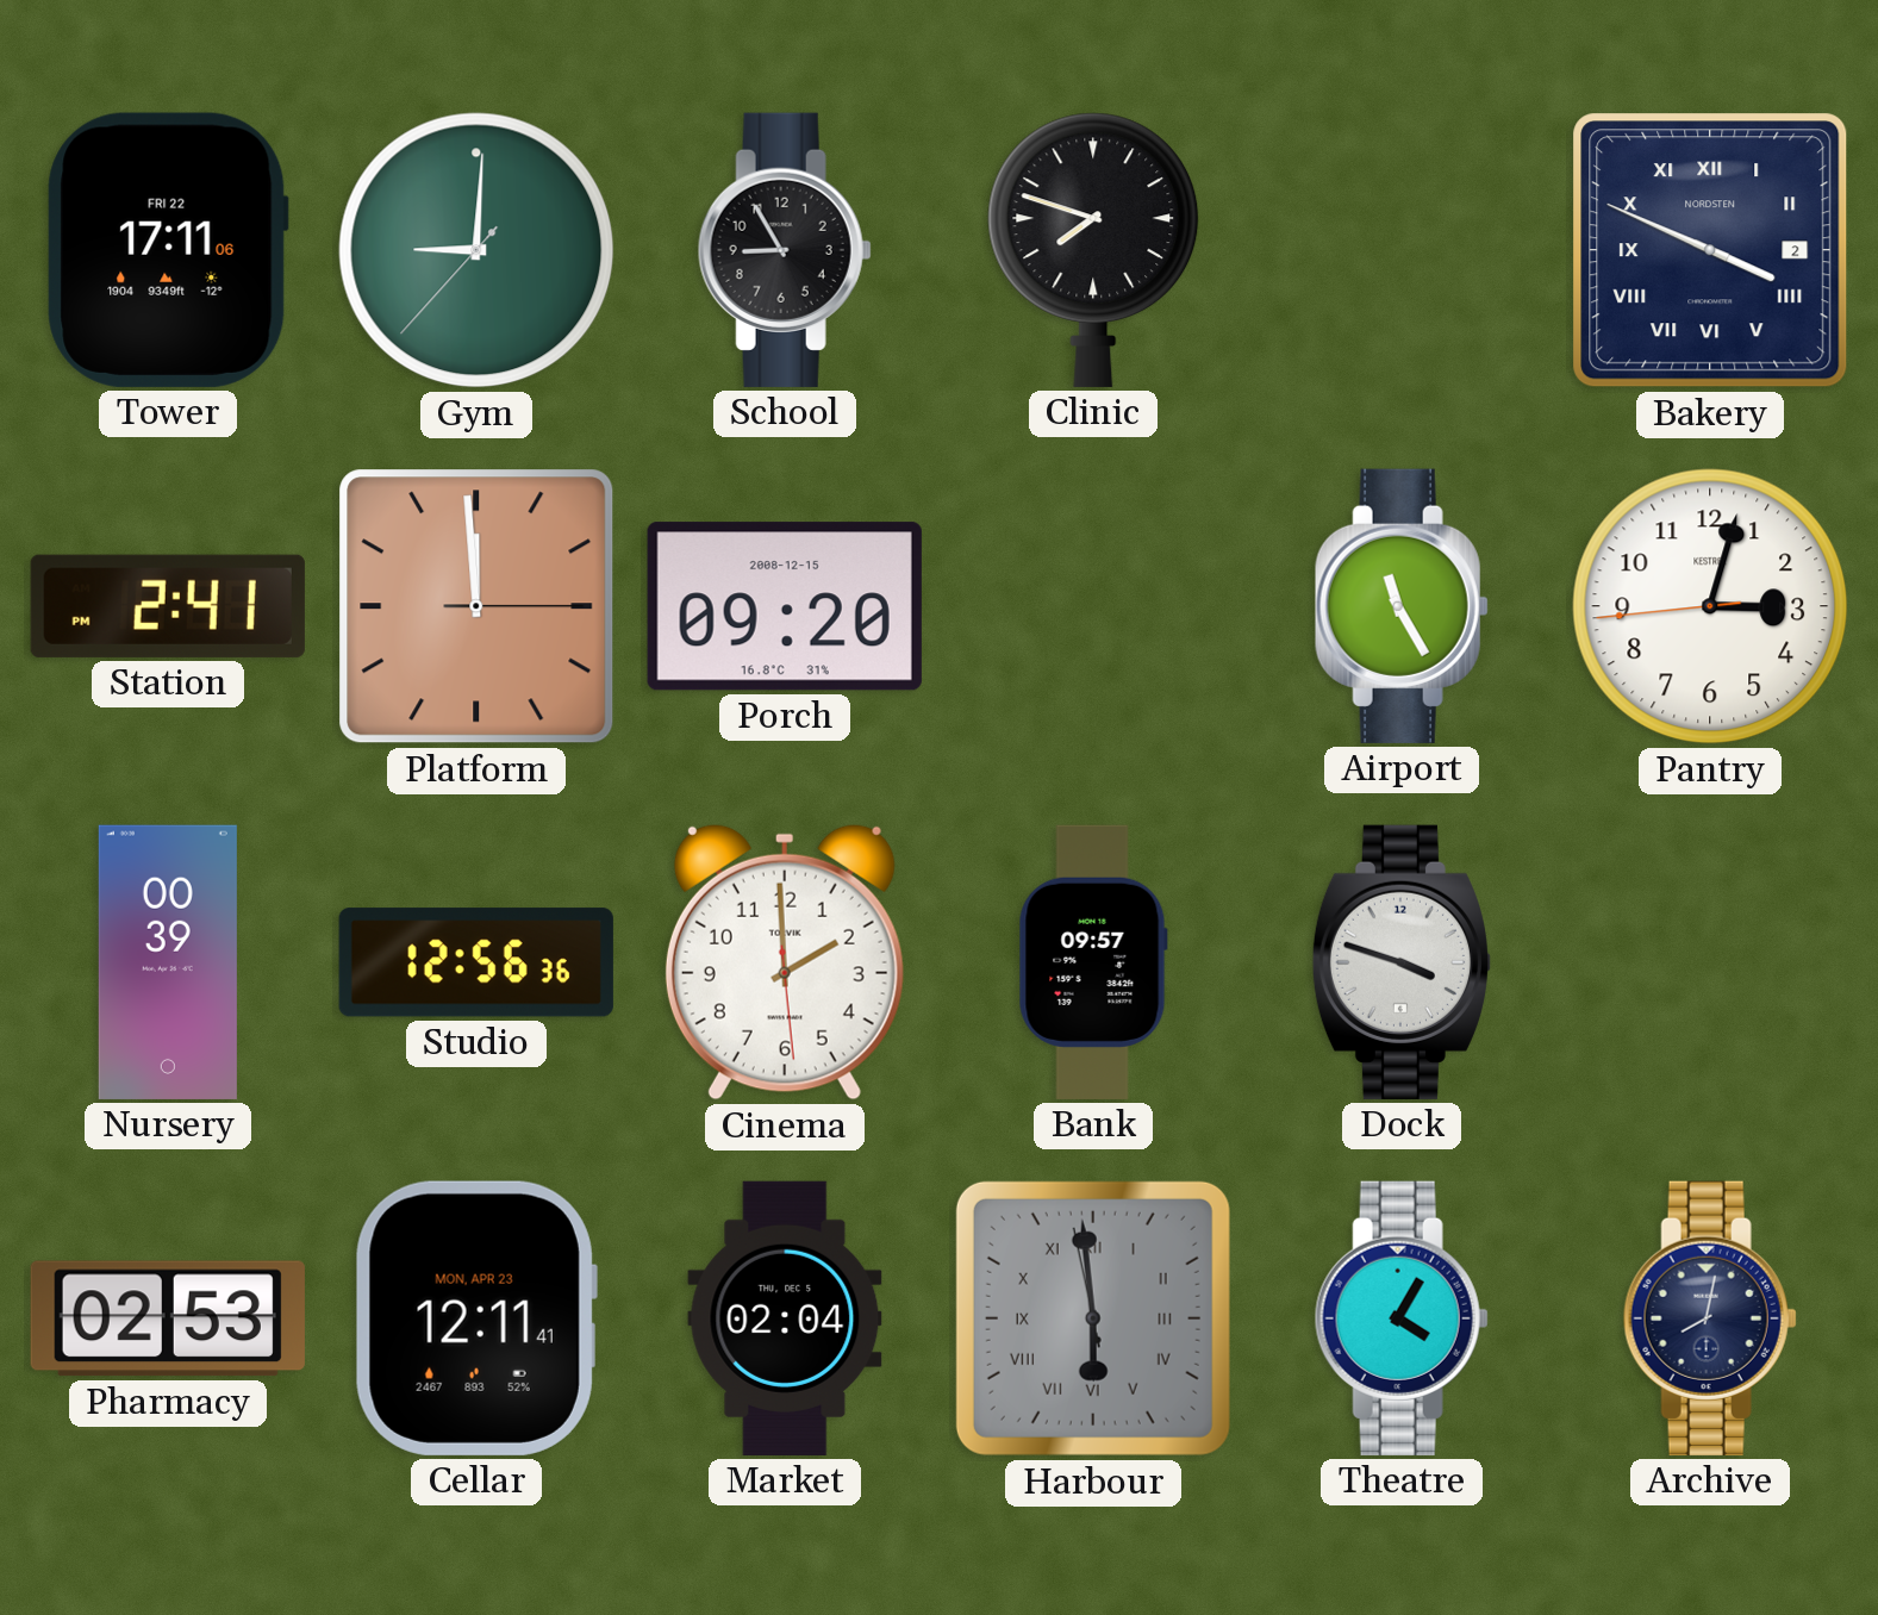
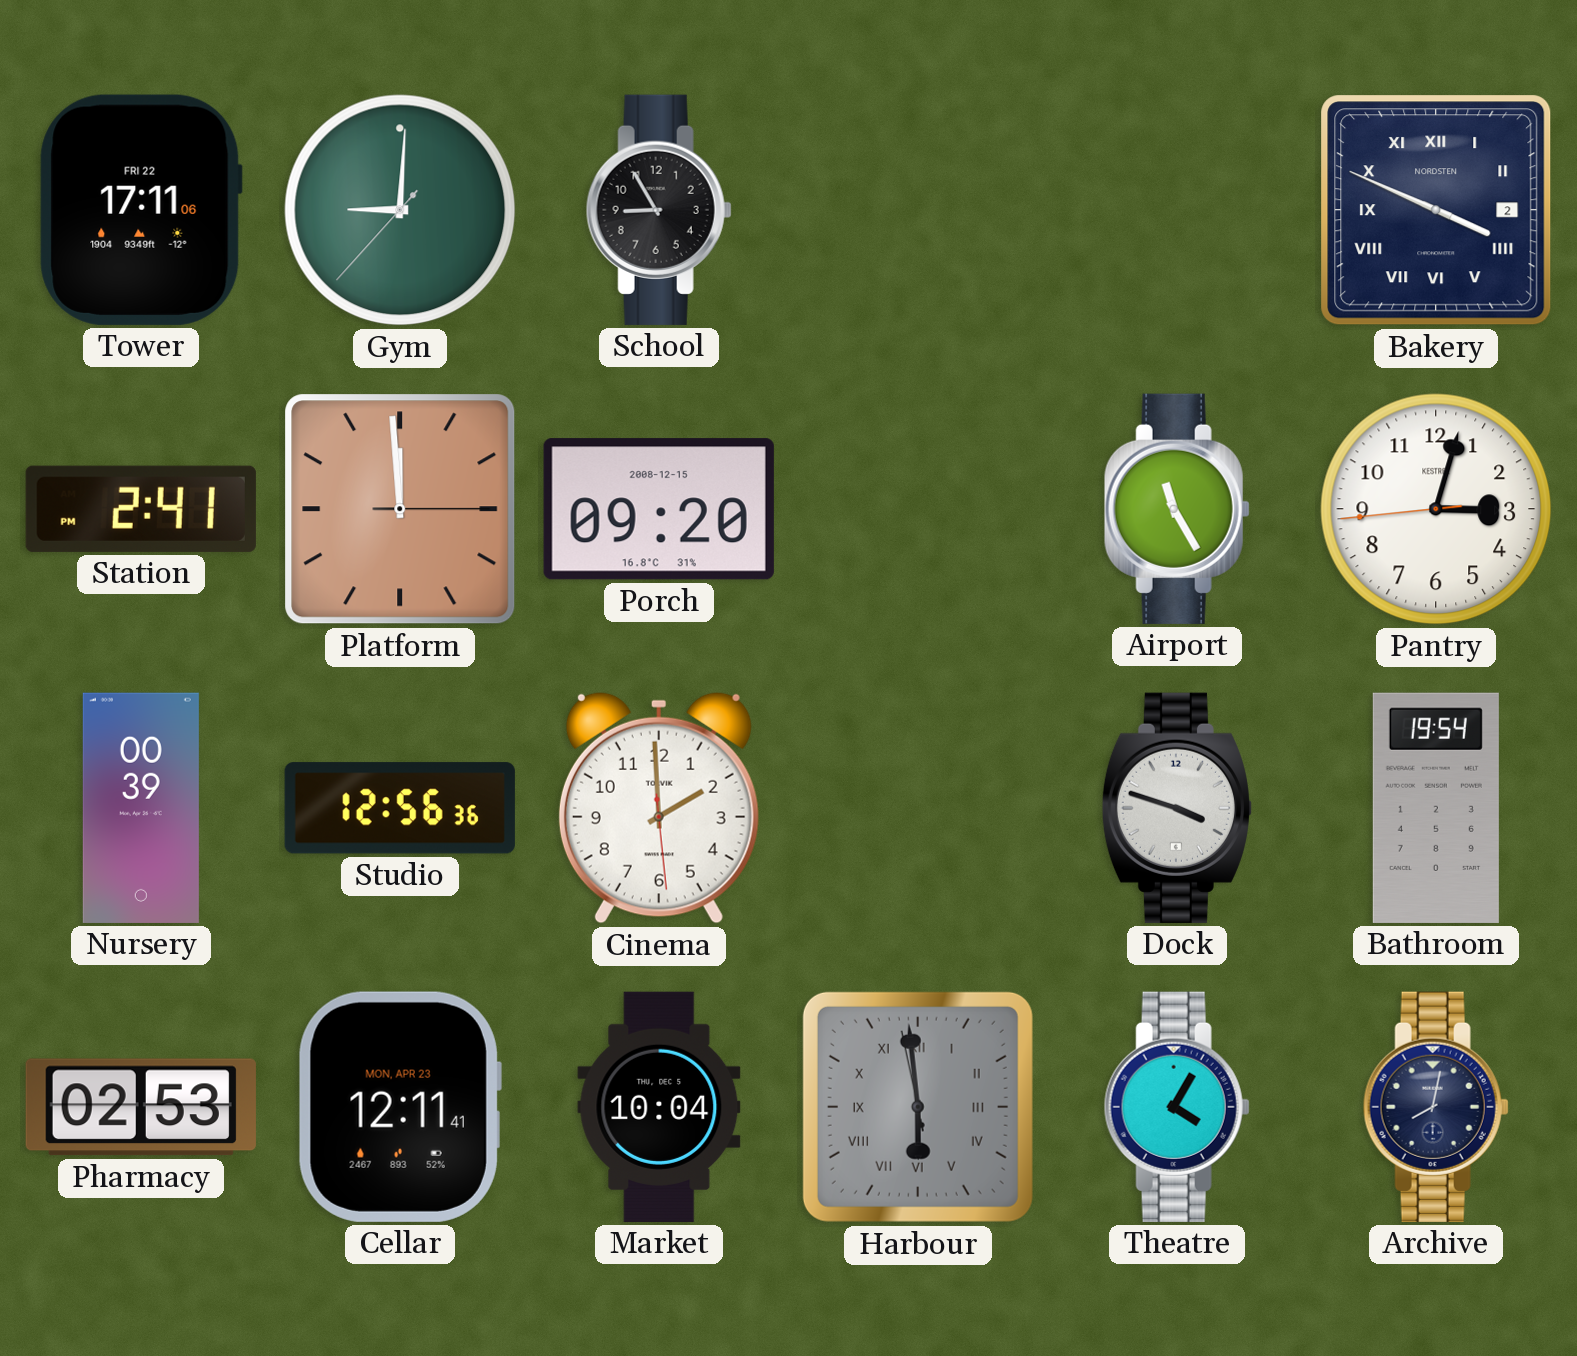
Clinic: 7:48 -> none
Bank: 09:57 -> none
Bathroom: none -> 19:54
Market: 02:04 -> 10:04
